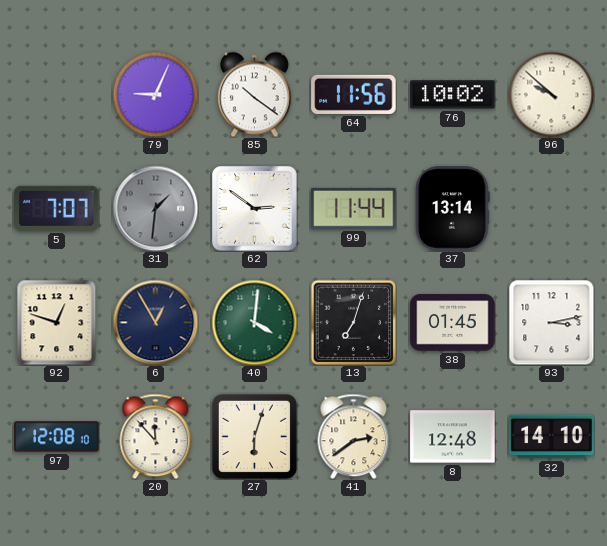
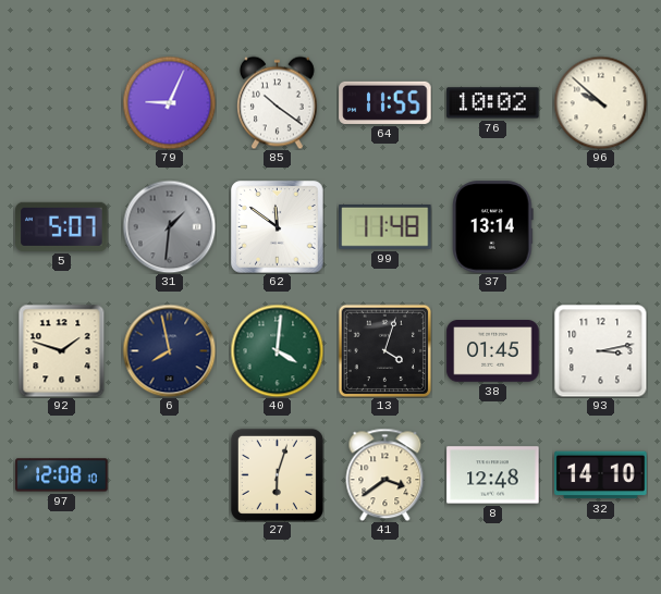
64: 11:56 -> 11:55
5: 7:07 -> 5:07
62: 2:51 -> 11:51
99: 11:44 -> 11:48
92: 12:48 -> 1:48
6: 12:55 -> 7:58
13: 7:03 -> 4:03
20: 11:53 -> none
41: 2:39 -> 3:39
